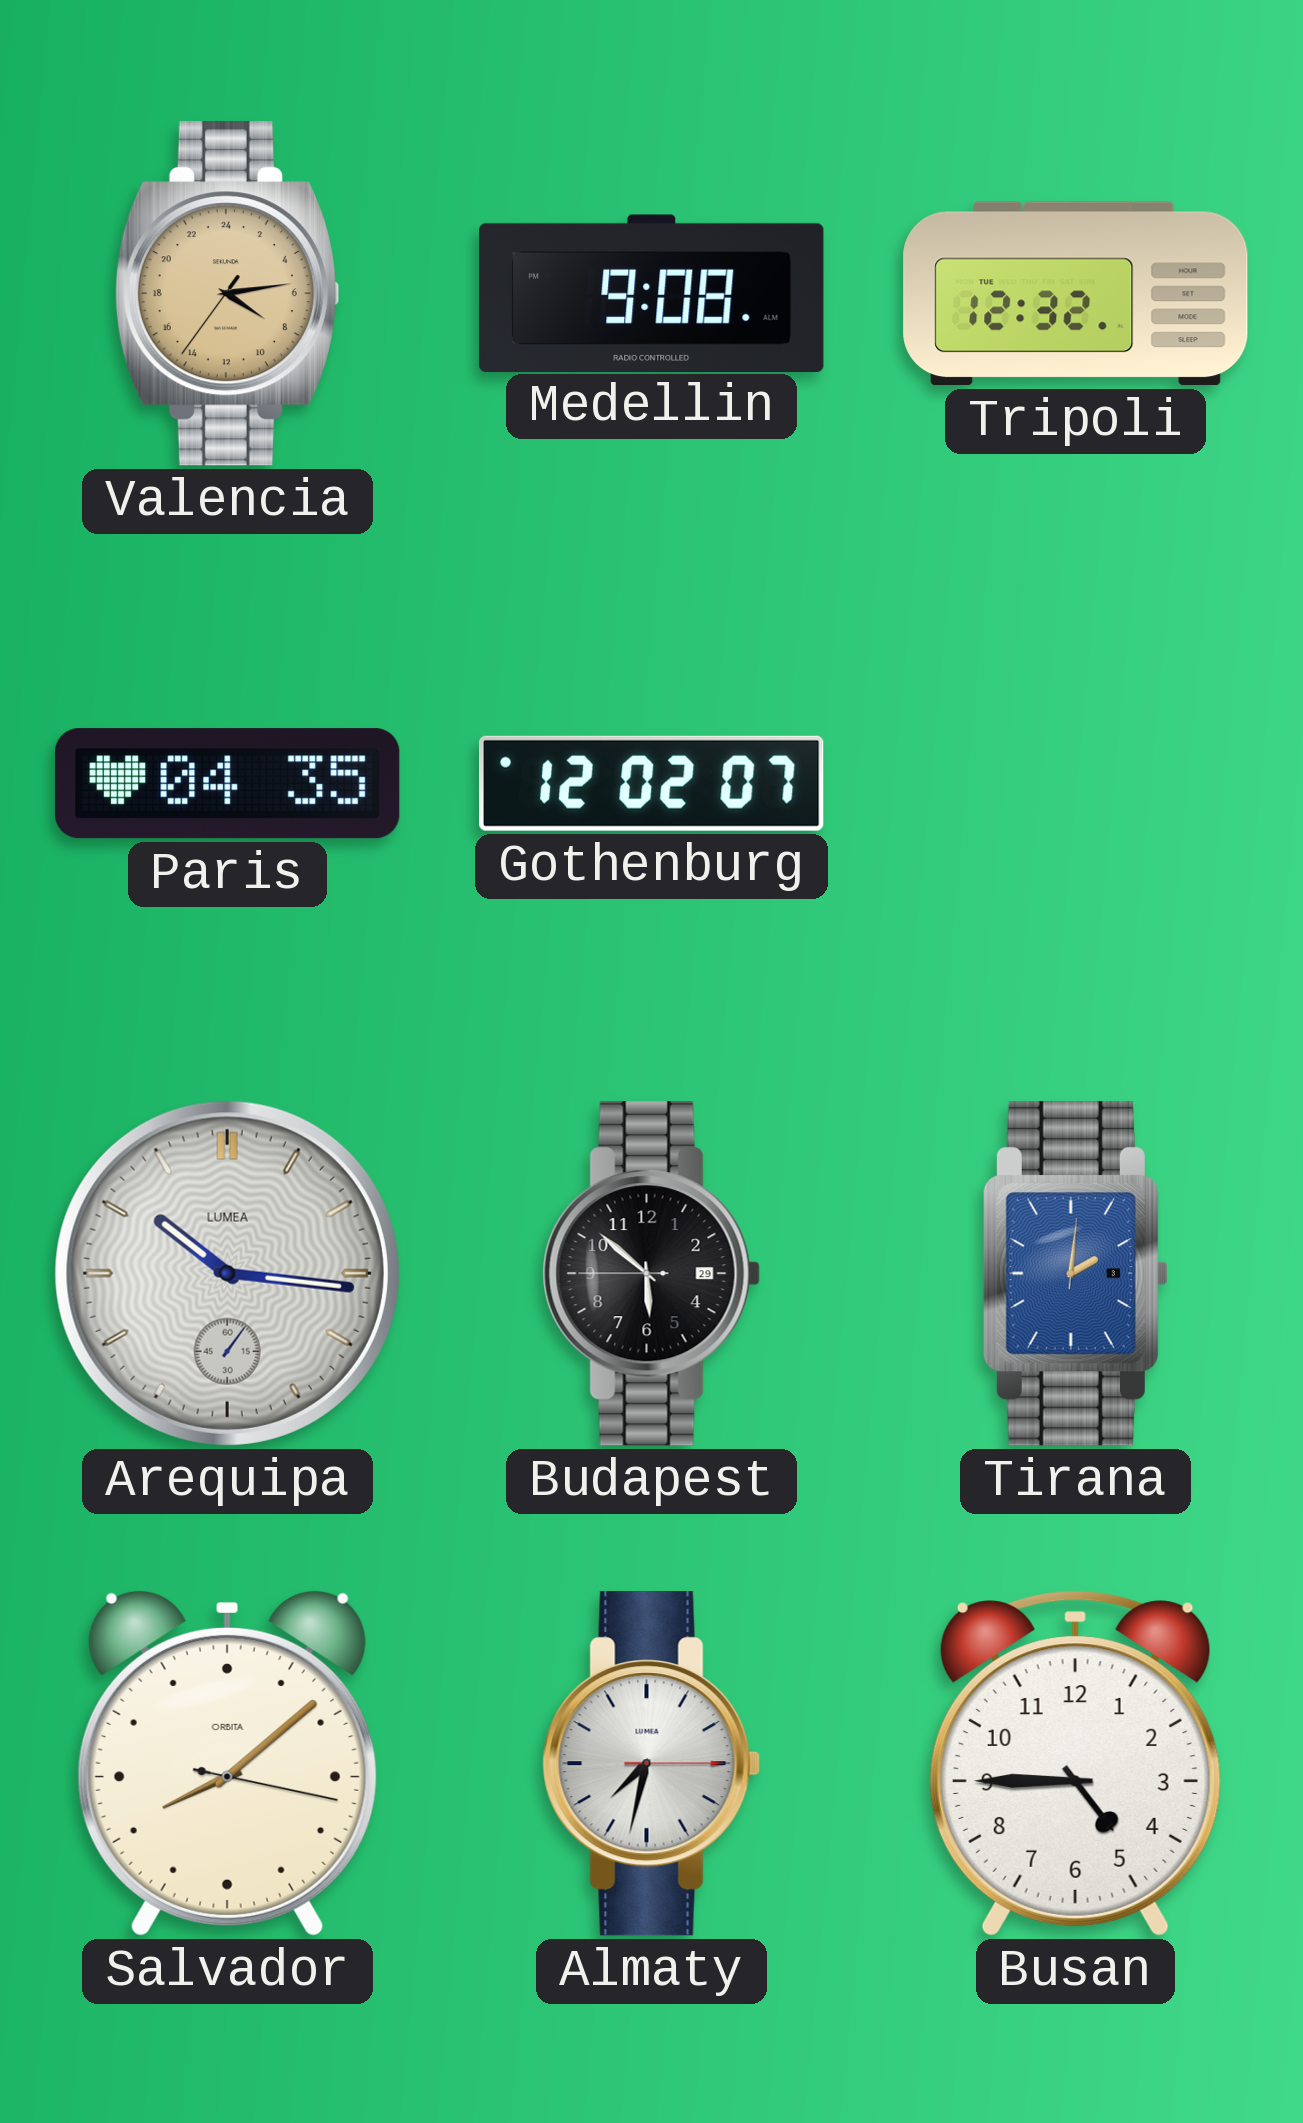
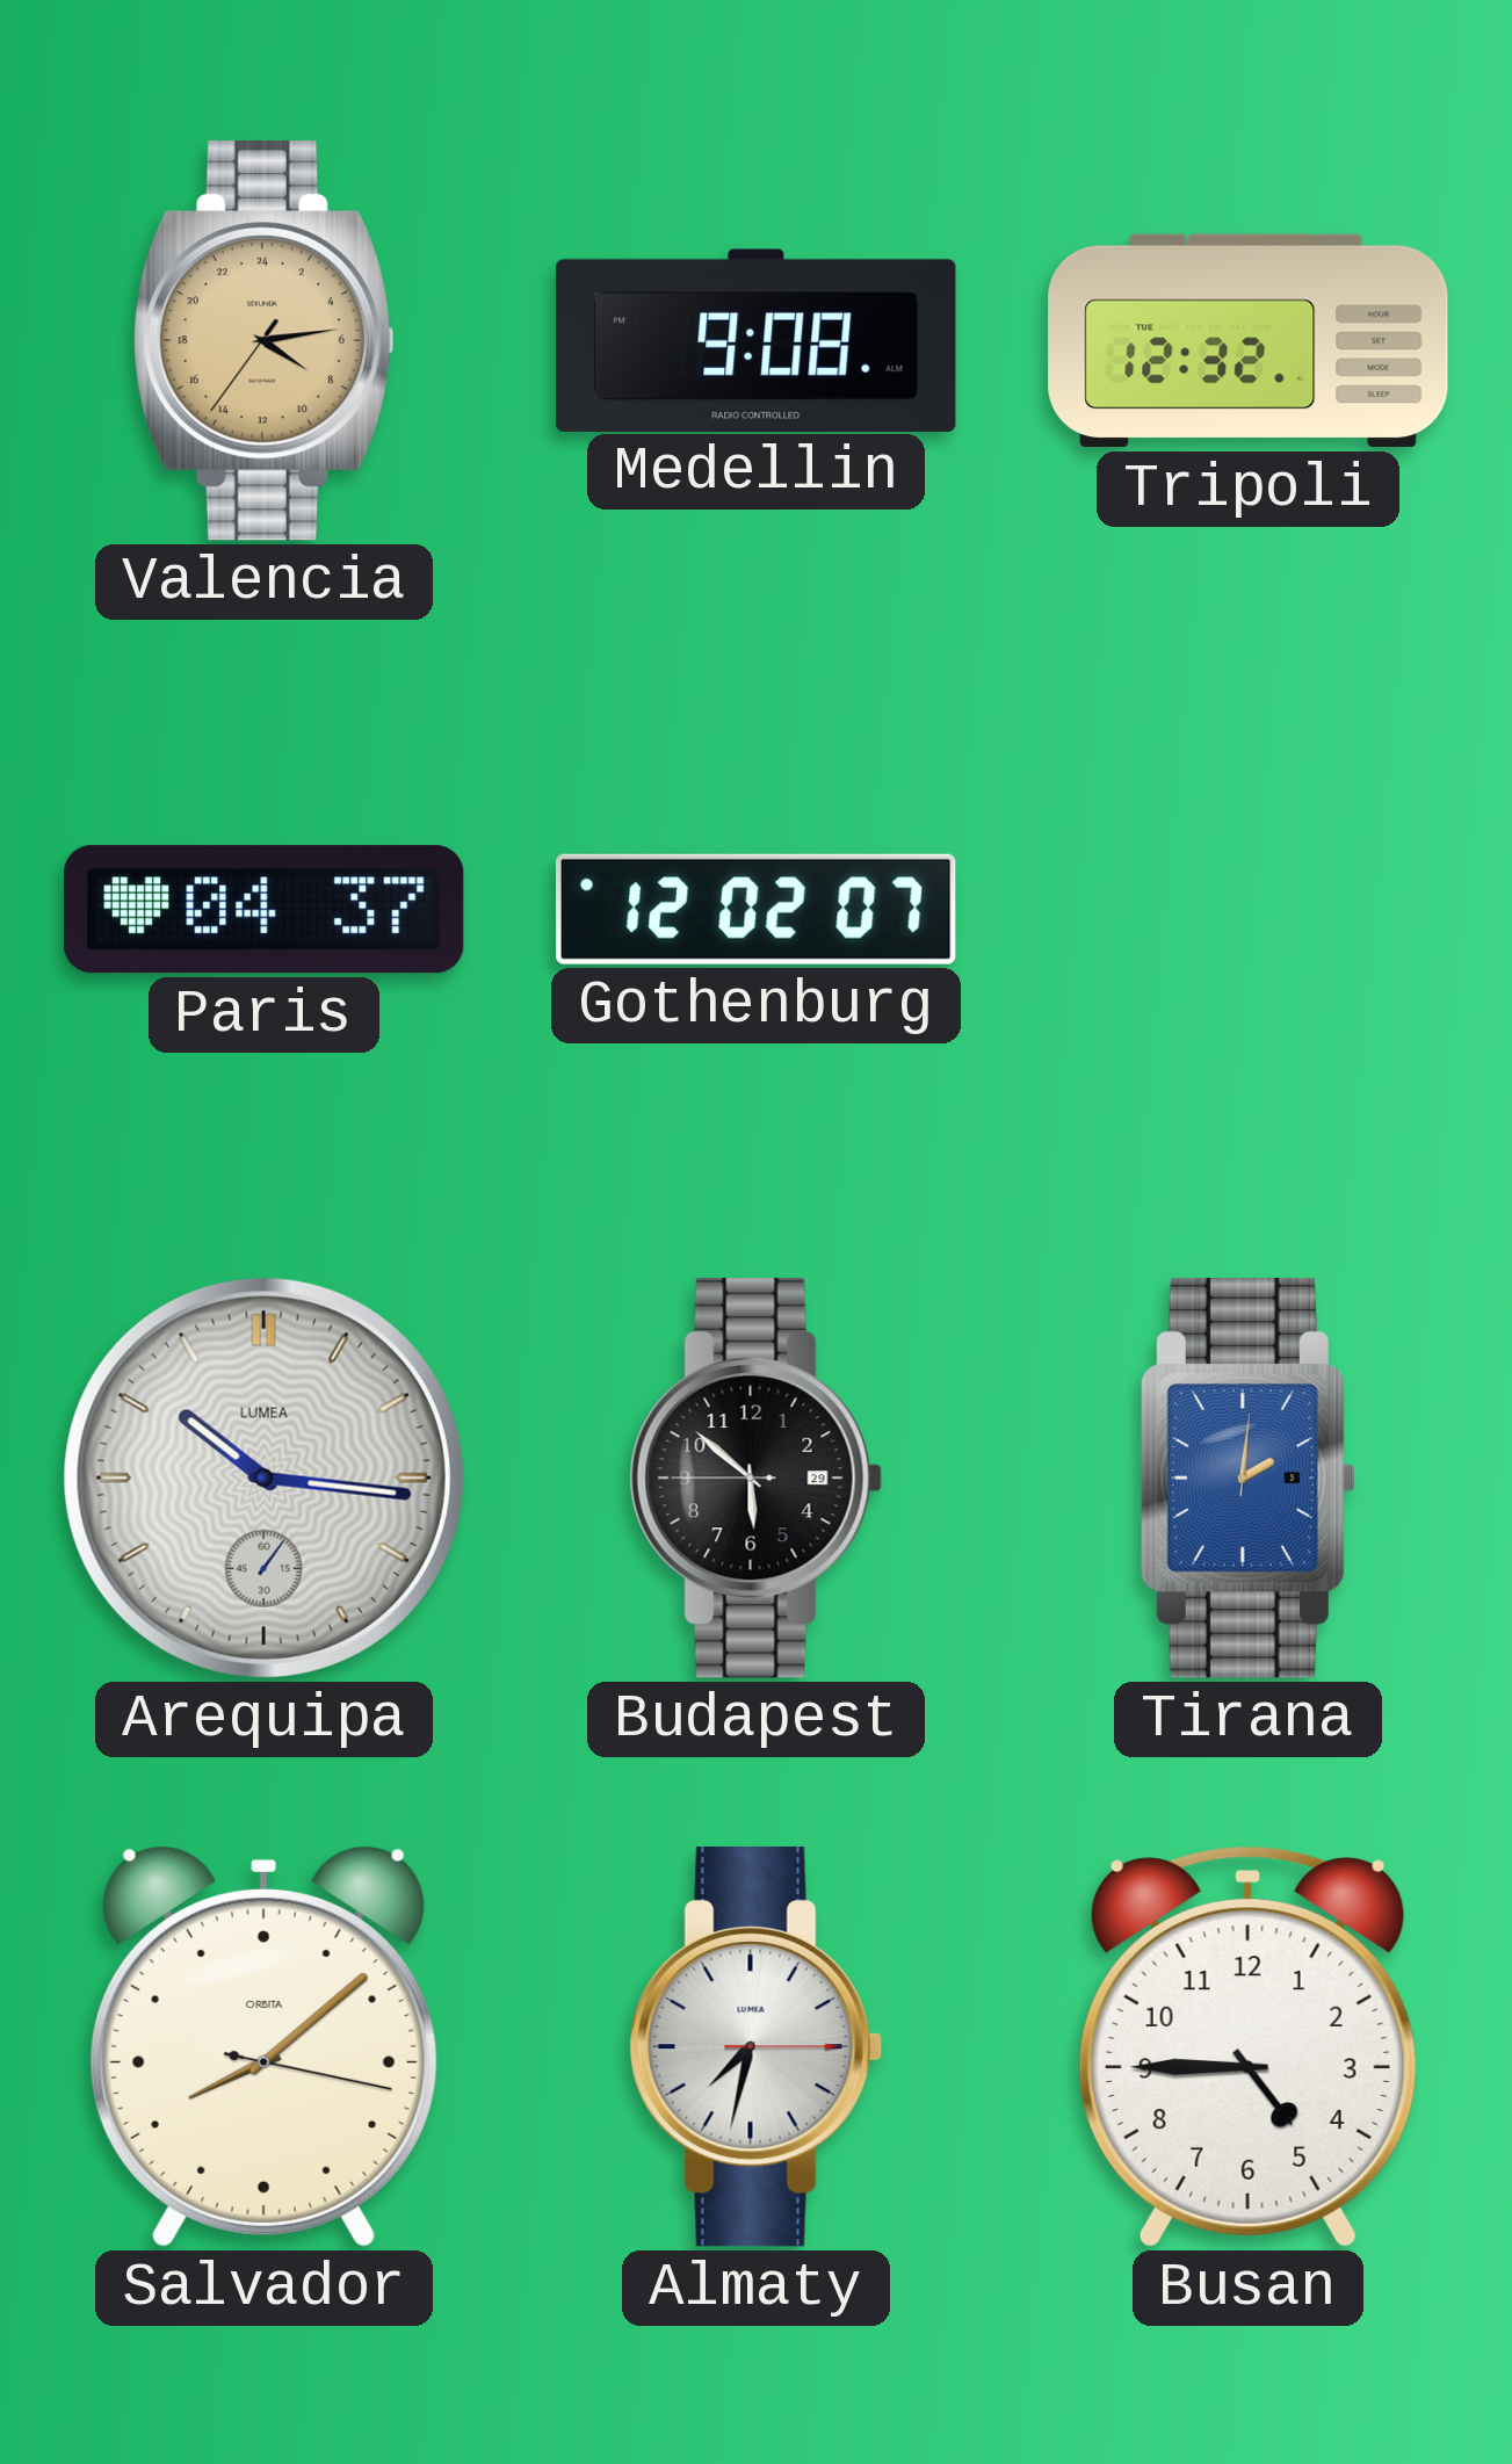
Paris: 04:35 -> 04:37
